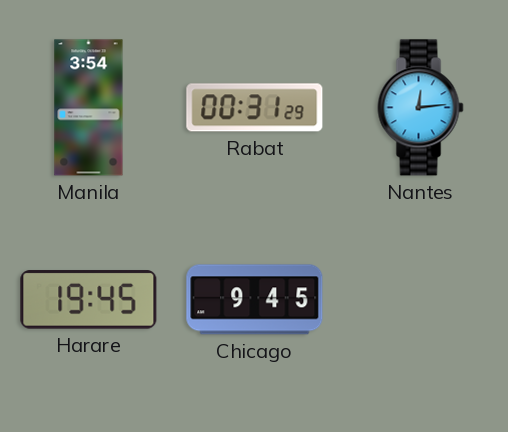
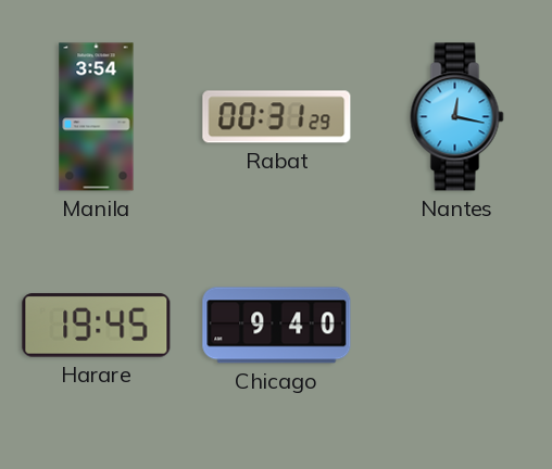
Nantes: 12:14 -> 12:17
Chicago: 9:45 -> 9:40
